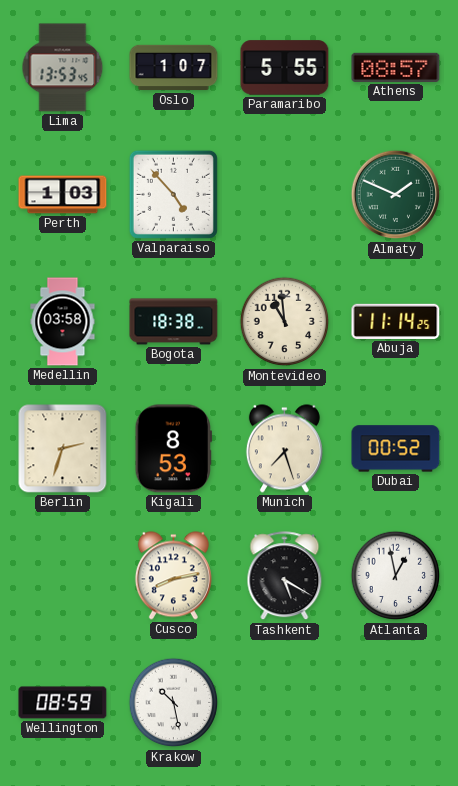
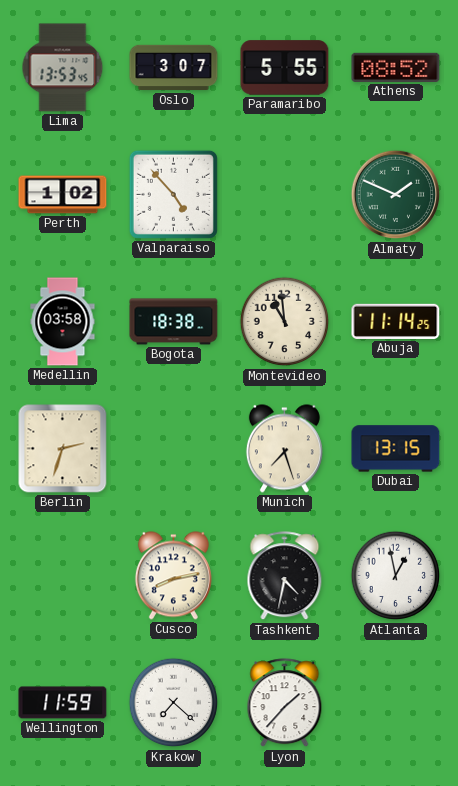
Oslo: 1:07 -> 3:07
Athens: 08:57 -> 08:52
Perth: 1:03 -> 1:02
Kigali: 8:53 -> none
Dubai: 00:52 -> 13:15
Tashkent: 5:20 -> 4:32
Wellington: 08:59 -> 11:59
Krakow: 10:28 -> 7:22
Lyon: none -> 1:37
